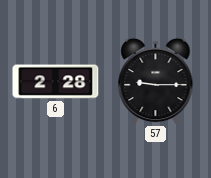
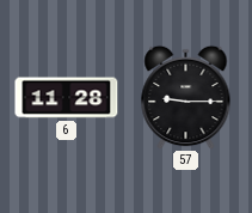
6: 2:28 -> 11:28
